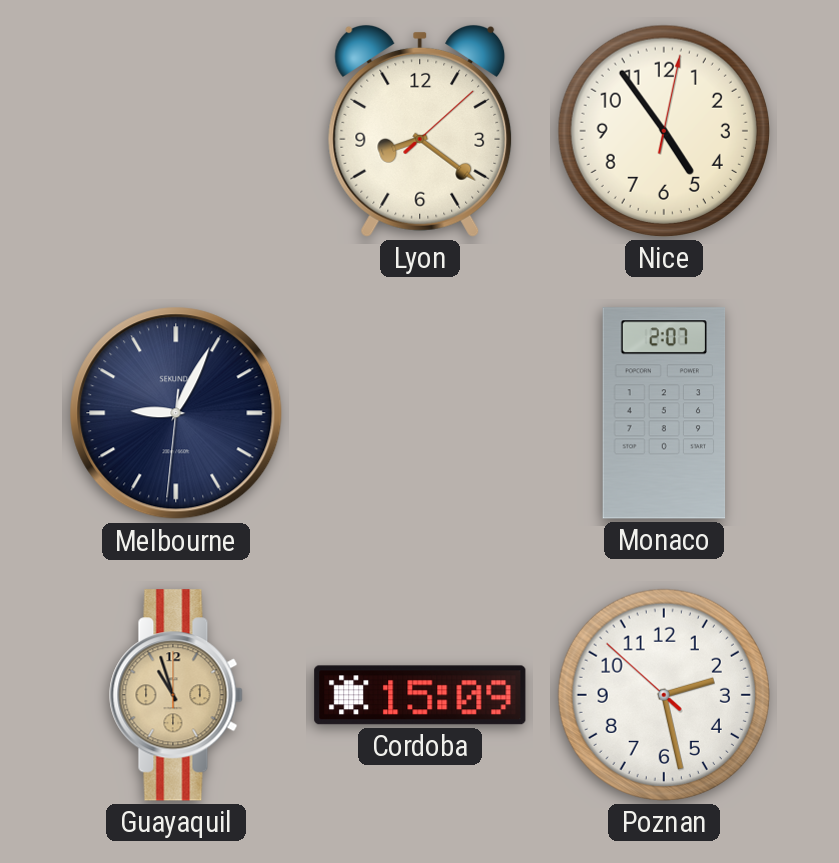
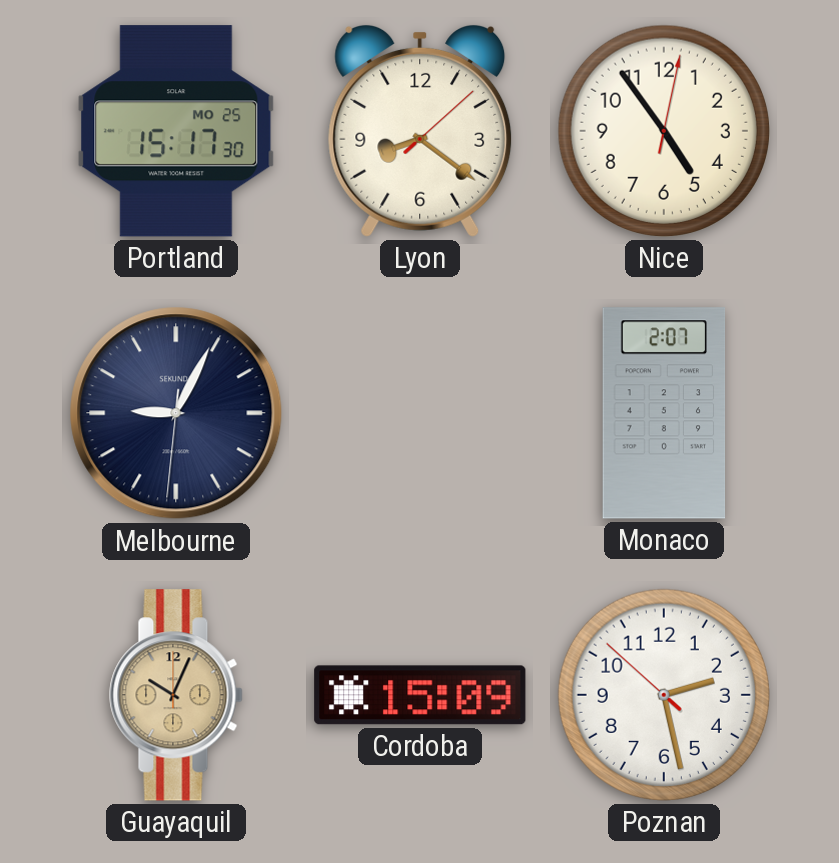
Portland: none -> 15:17
Guayaquil: 10:57 -> 10:04
